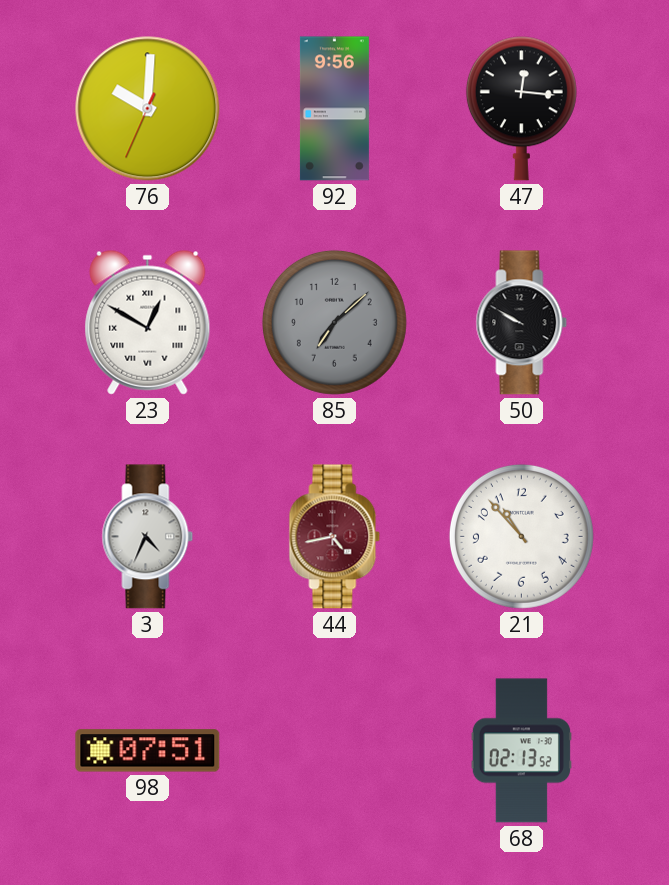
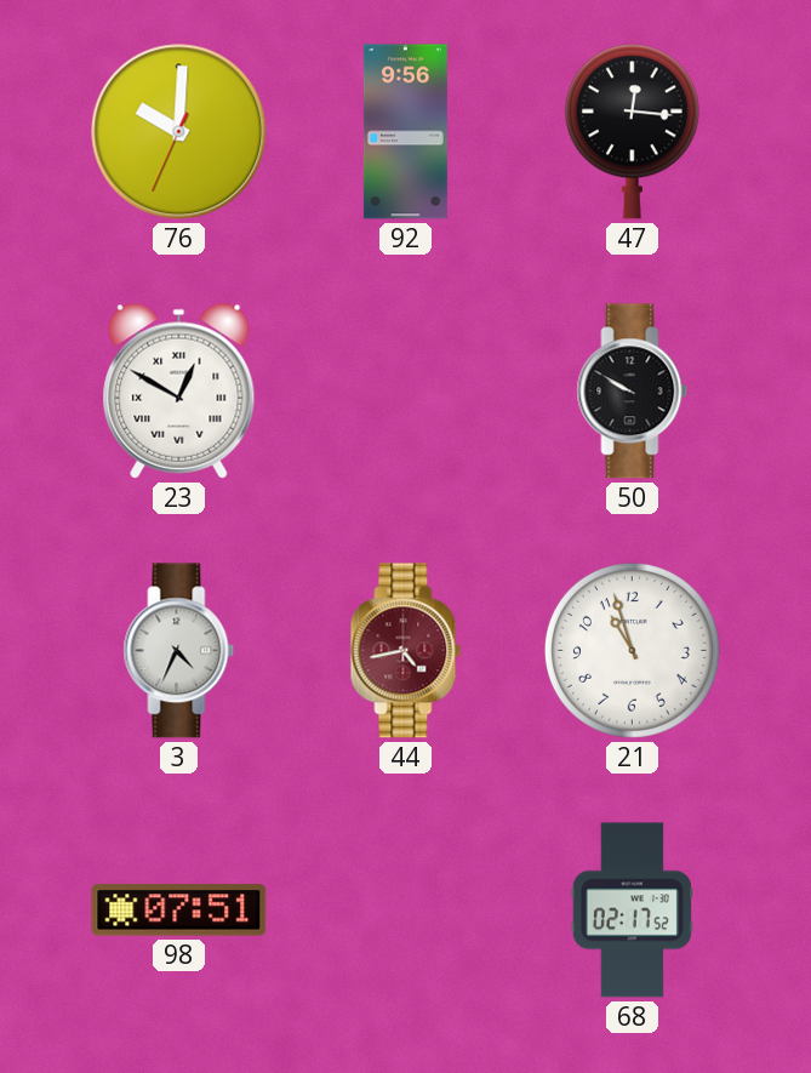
85: 7:08 -> none
21: 10:53 -> 10:57
68: 02:13 -> 02:17
